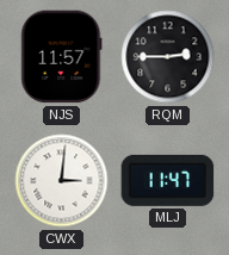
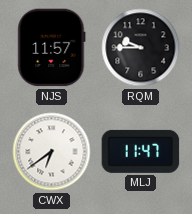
RQM: 2:45 -> 9:45
CWX: 3:01 -> 6:39
